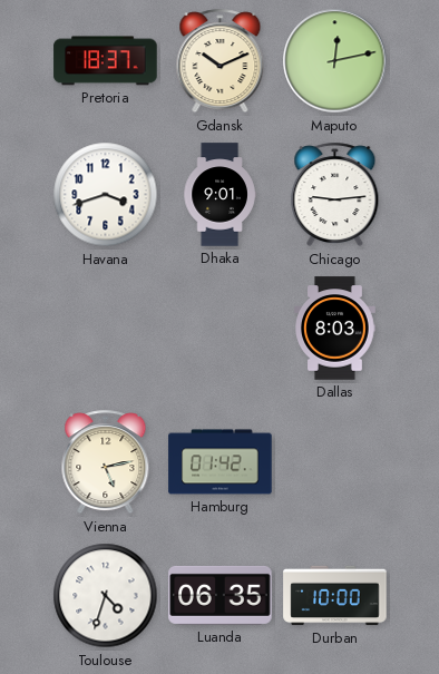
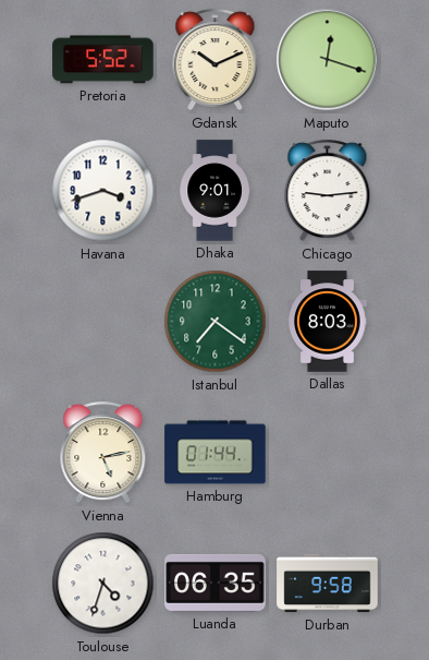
Pretoria: 18:37 -> 5:52
Maputo: 12:13 -> 12:18
Istanbul: none -> 7:21
Hamburg: 01:42 -> 01:44
Durban: 10:00 -> 9:58
